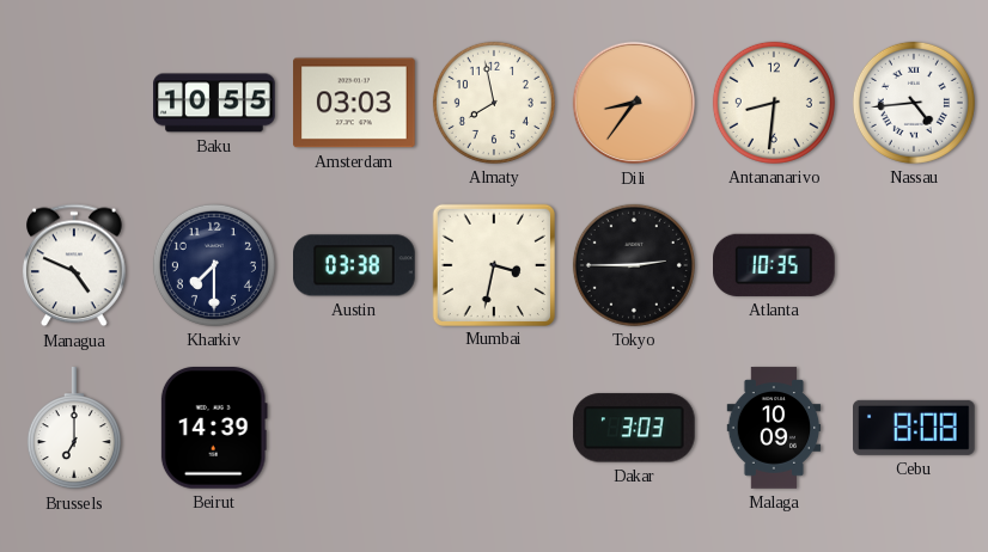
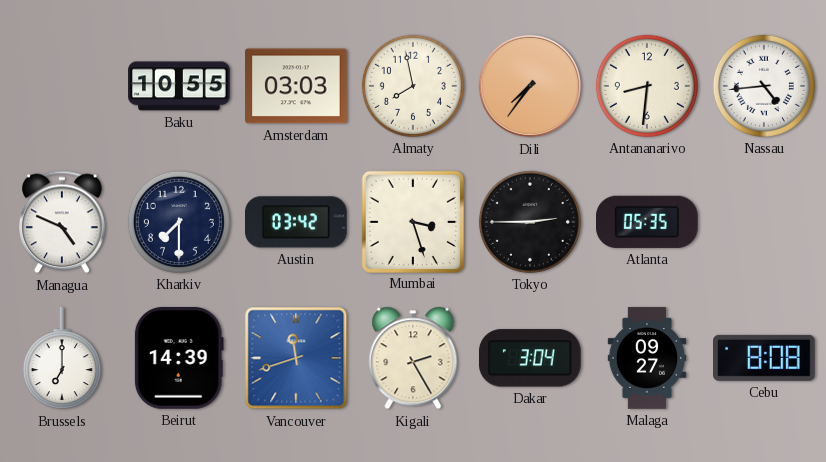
Dili: 8:36 -> 7:36
Austin: 03:38 -> 03:42
Mumbai: 3:32 -> 3:27
Atlanta: 10:35 -> 05:35
Vancouver: none -> 11:42
Kigali: none -> 2:25
Dakar: 3:03 -> 3:04
Malaga: 10:09 -> 09:27
